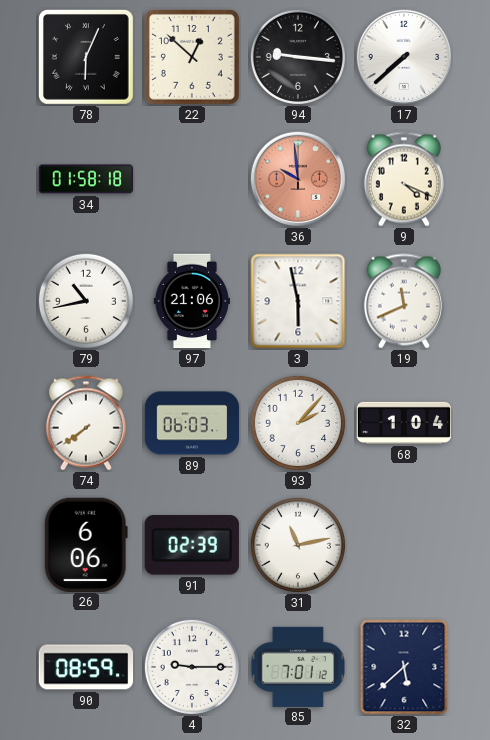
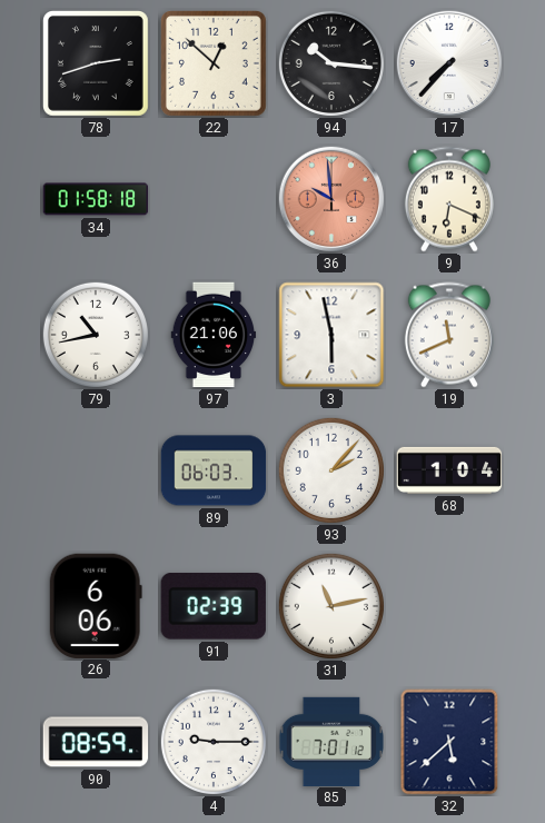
78: 6:04 -> 2:42
94: 9:16 -> 10:16
17: 7:38 -> 7:37
9: 4:19 -> 6:19
74: 7:39 -> none
